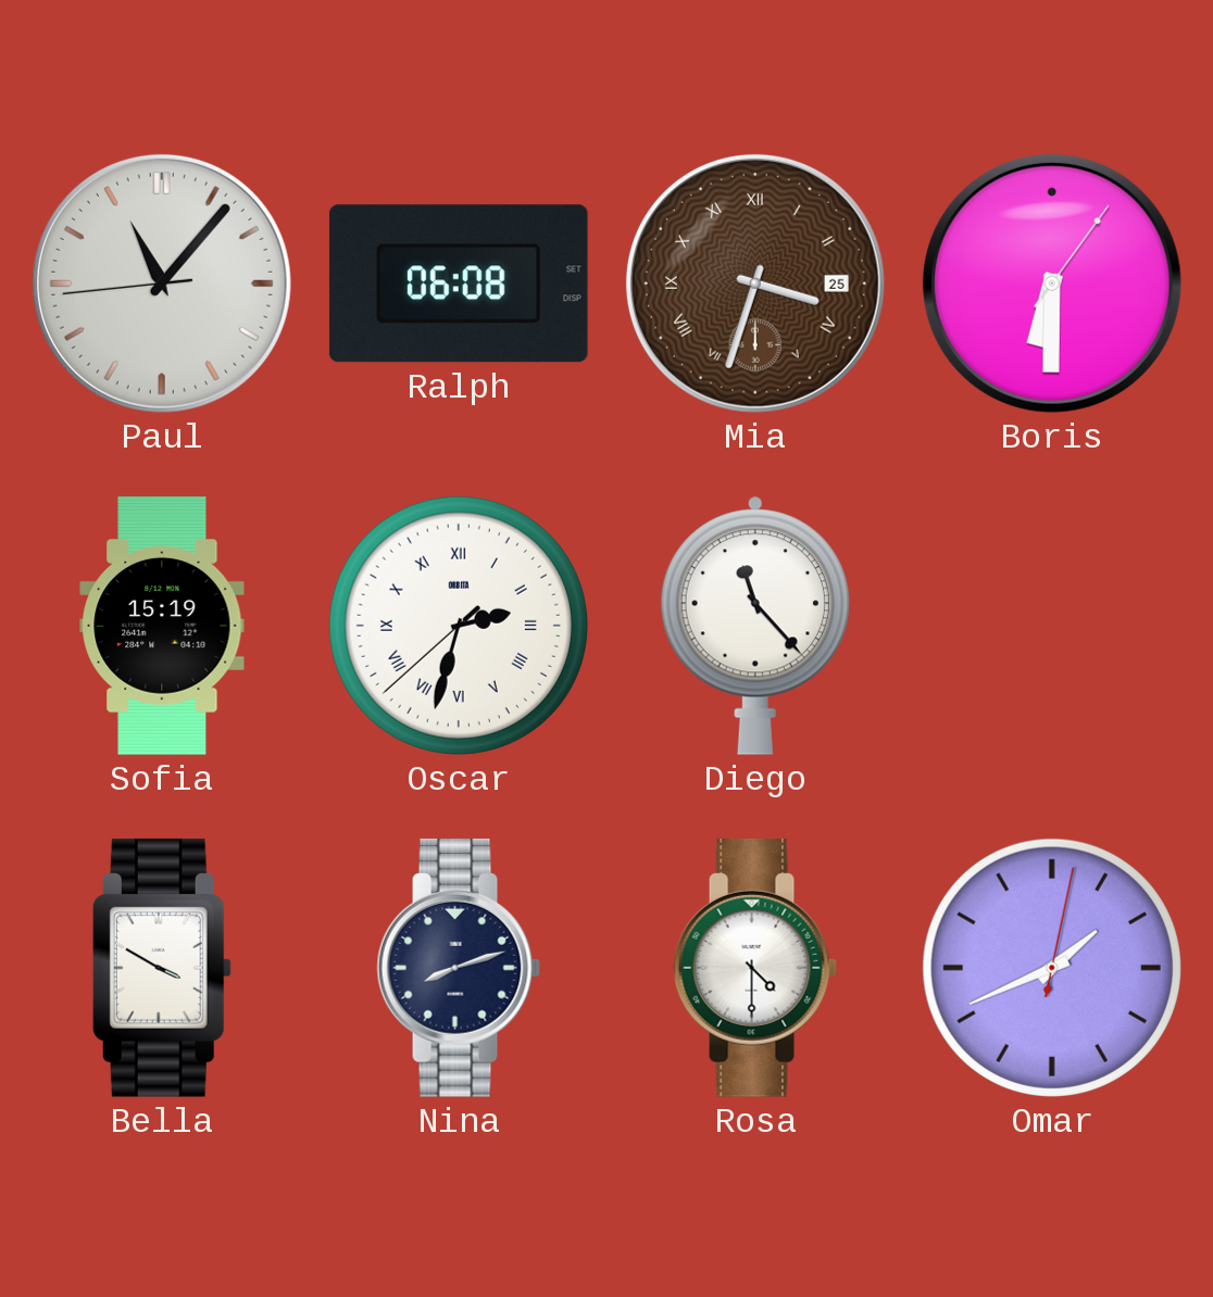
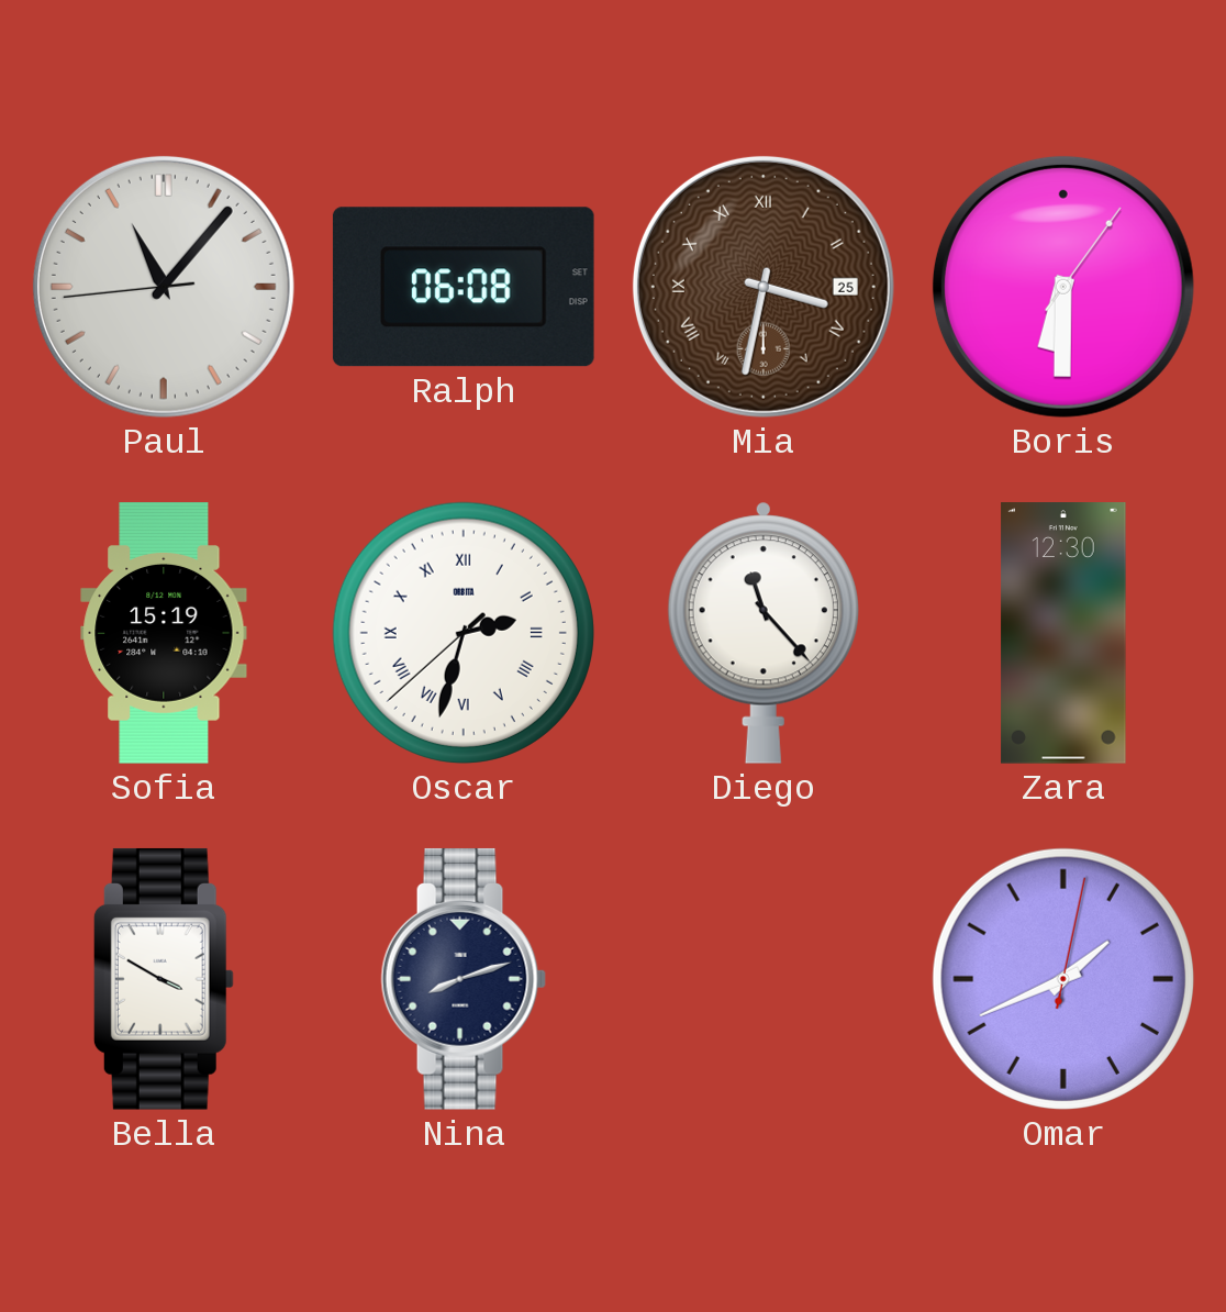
Mia: 3:33 -> 3:32
Zara: none -> 12:30
Rosa: 4:30 -> none
